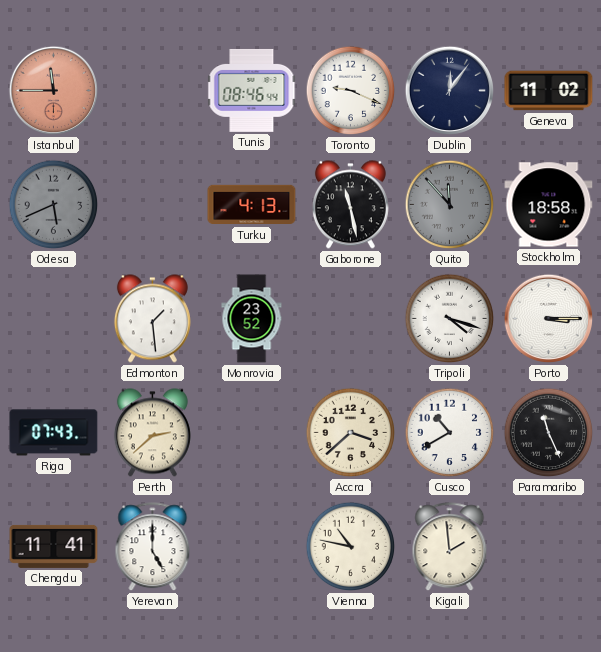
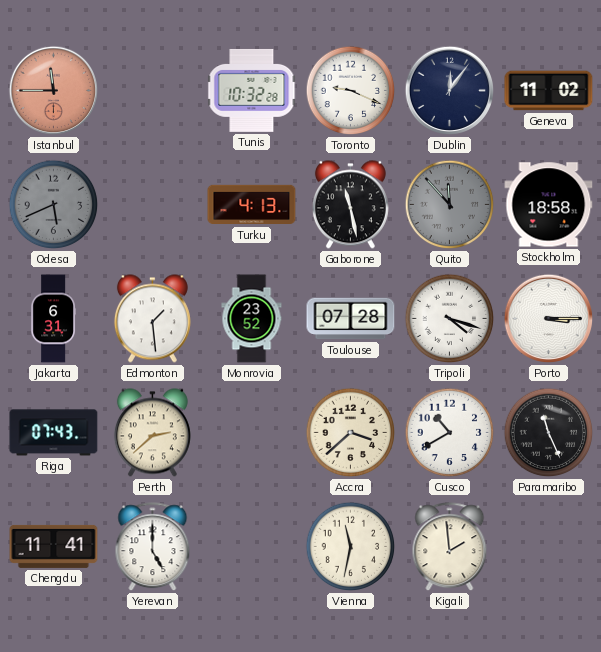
Tunis: 08:46 -> 10:32
Jakarta: none -> 6:31
Toulouse: none -> 07:28
Vienna: 10:47 -> 11:32
